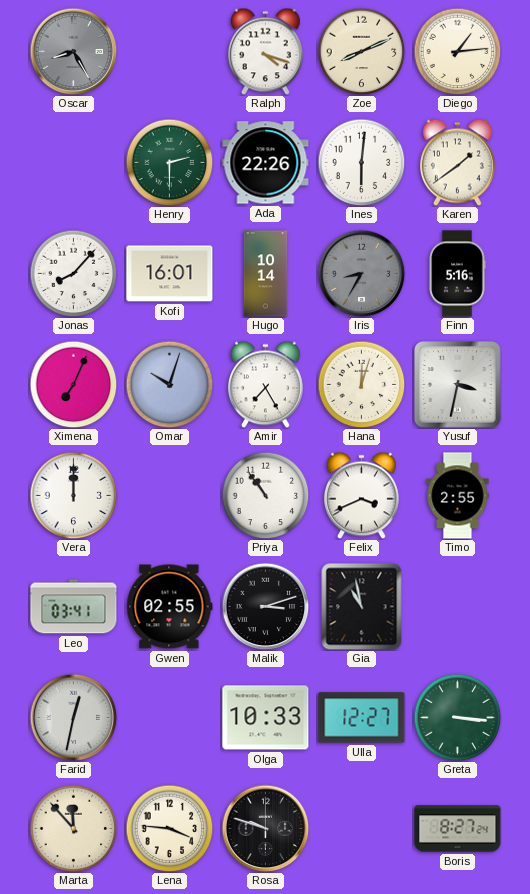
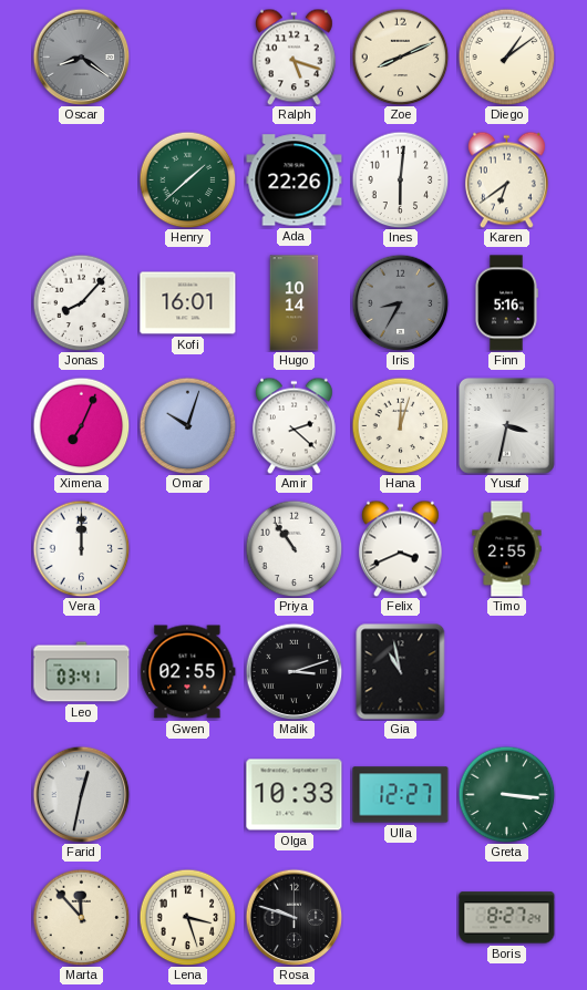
Oscar: 8:25 -> 8:21
Ralph: 4:18 -> 5:18
Diego: 1:14 -> 1:09
Henry: 2:30 -> 1:38
Karen: 1:39 -> 6:39
Amir: 7:25 -> 2:22
Lena: 3:46 -> 3:27
